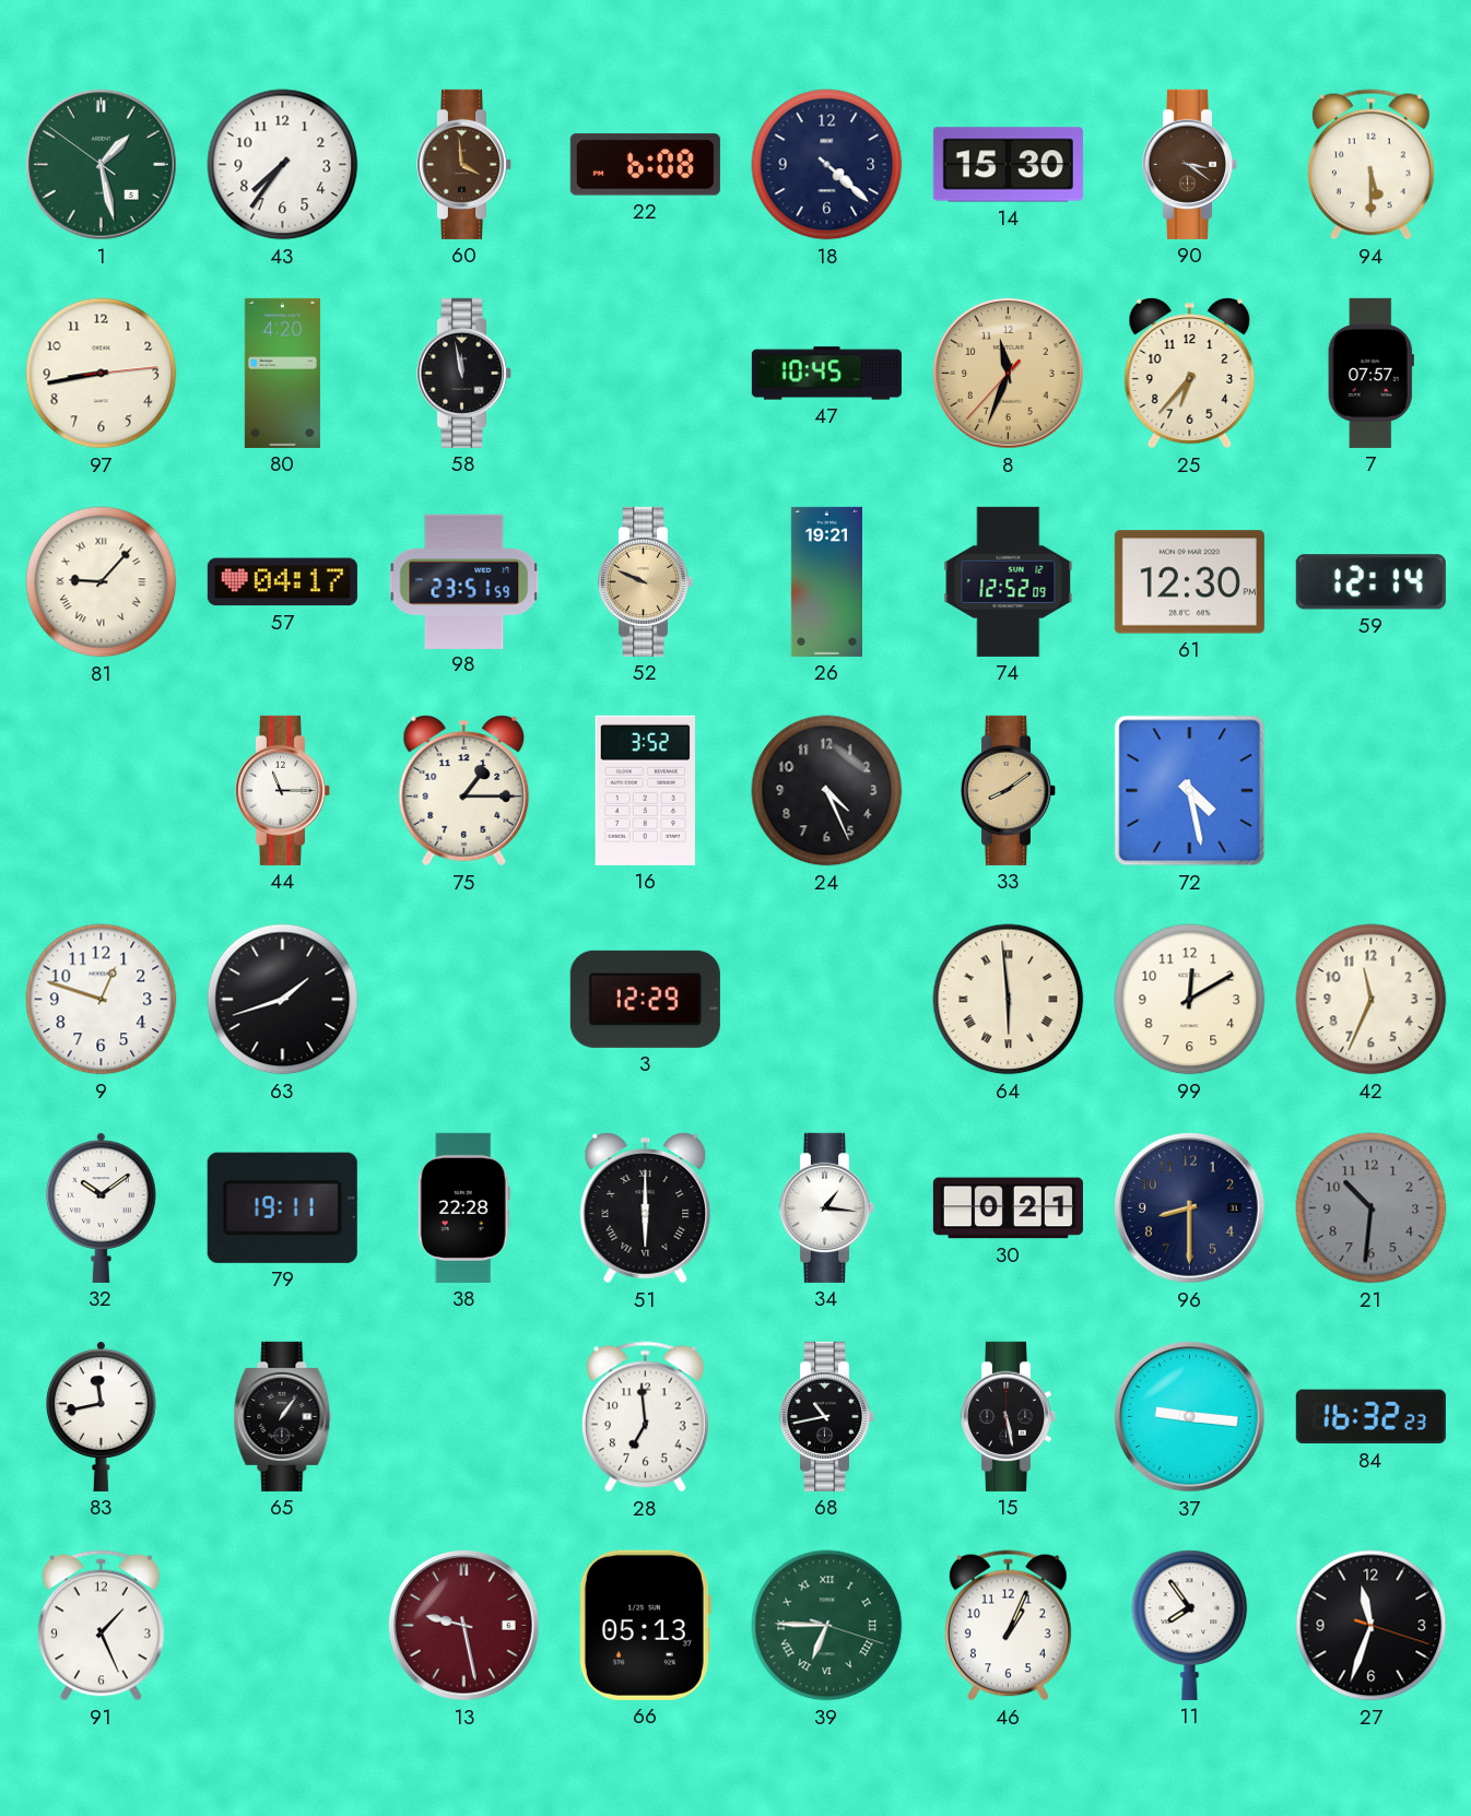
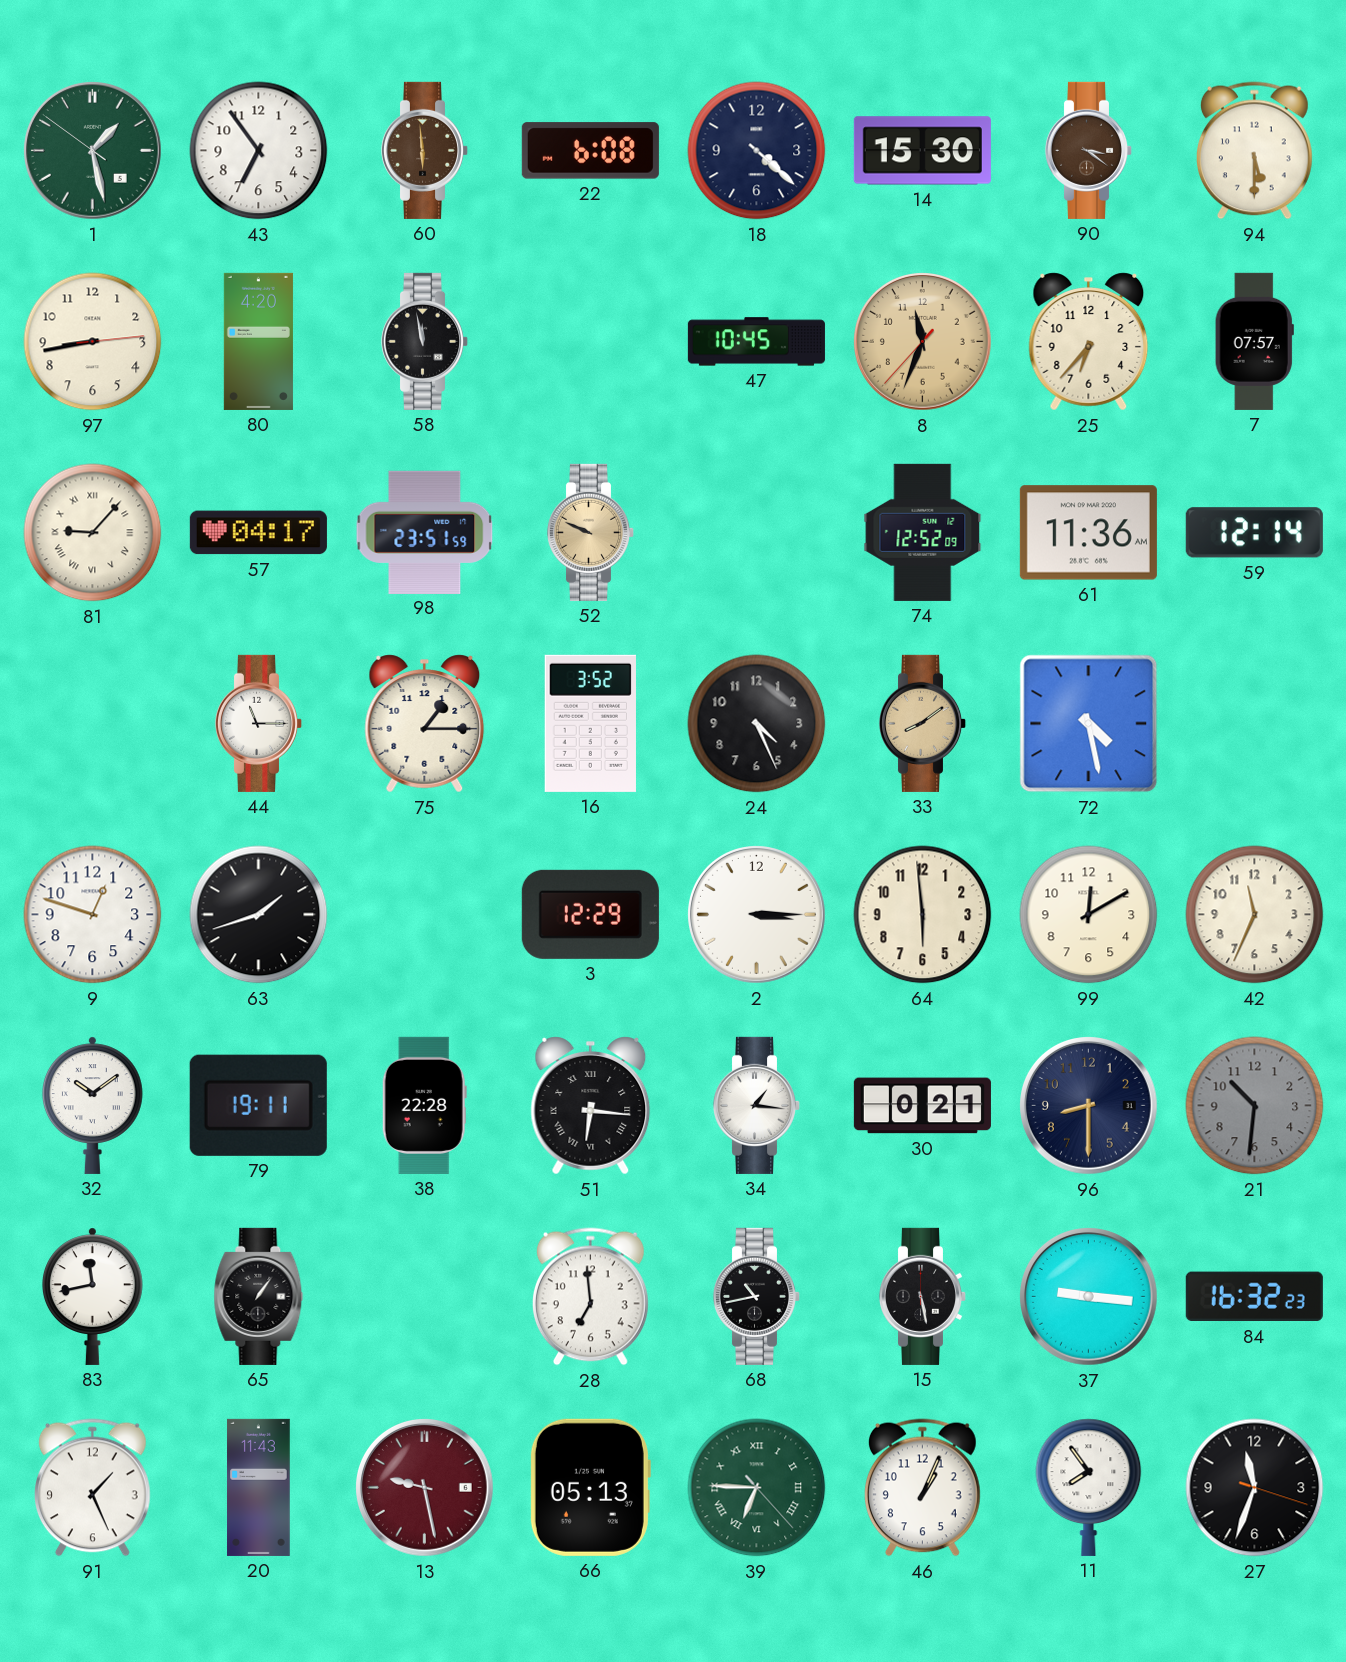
43: 7:36 -> 6:54
60: 3:59 -> 5:59
26: 19:21 -> none
61: 12:30 -> 11:36
2: none -> 3:15
64 numerals: Roman -> Arabic
51: 6:00 -> 6:16
20: none -> 11:43
39: 6:45:18 -> 6:45:23
